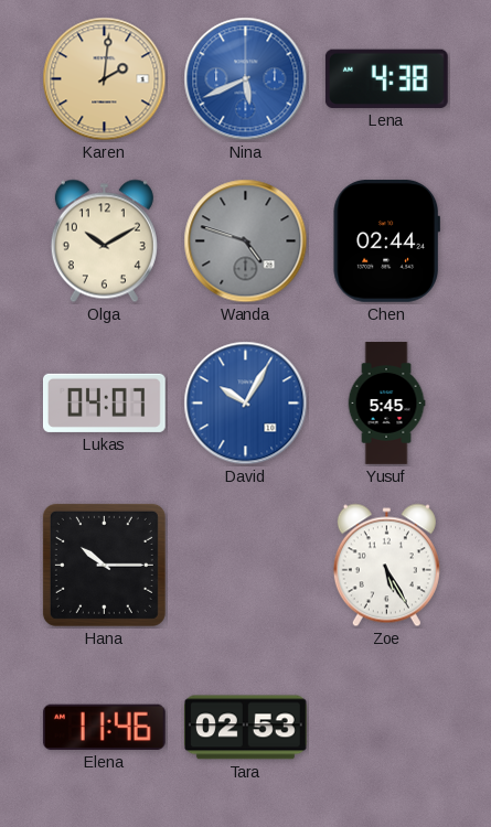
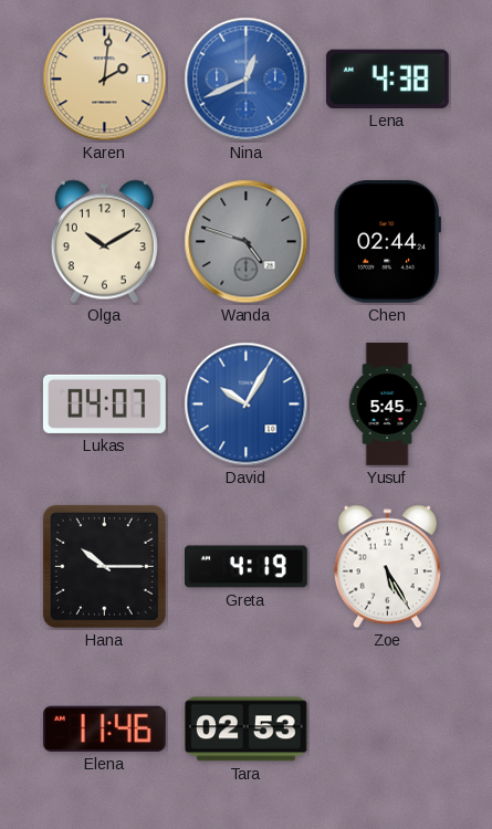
Nina: 5:41 -> 12:41
Greta: none -> 4:19
